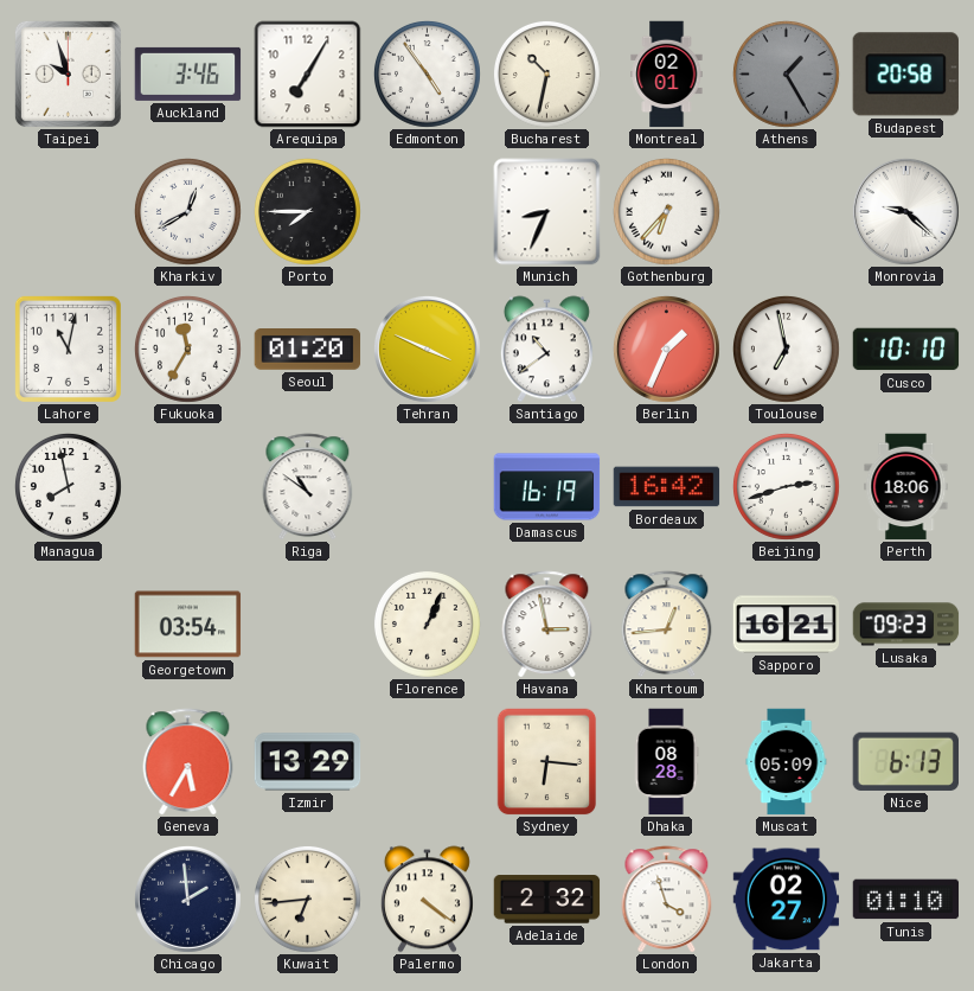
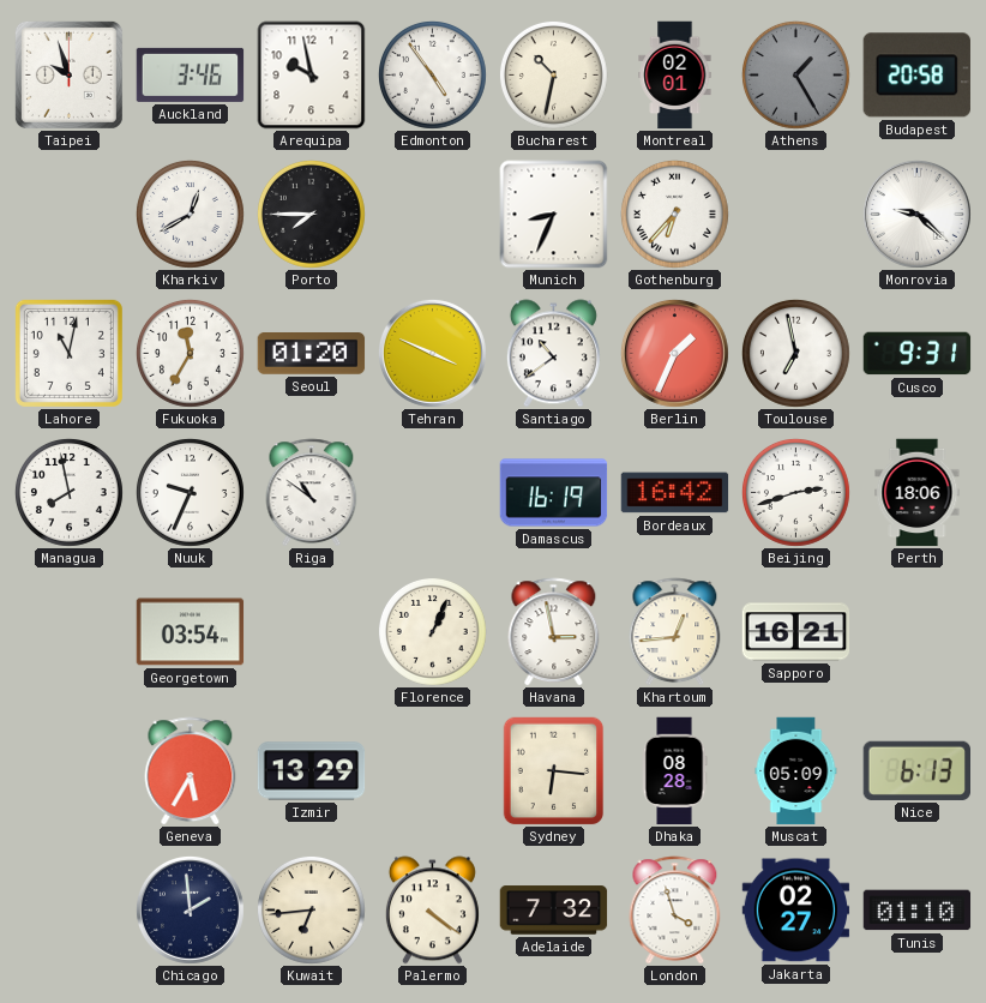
Arequipa: 7:05 -> 9:58
Cusco: 10:10 -> 9:31
Nuuk: none -> 9:34
Lusaka: 09:23 -> none
Adelaide: 2:32 -> 7:32
